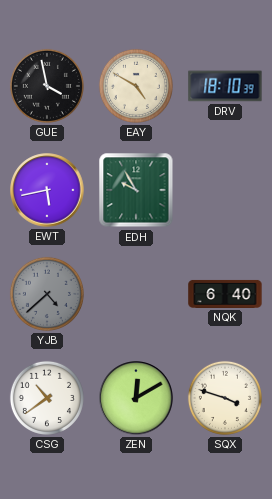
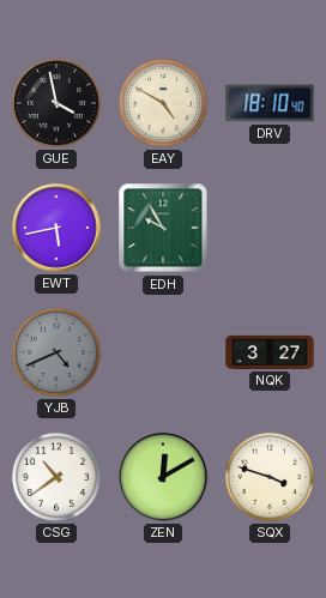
DRV: 18:10:39 -> 18:10:40
YJB: 4:38 -> 4:41
NQK: 6:40 -> 3:27
